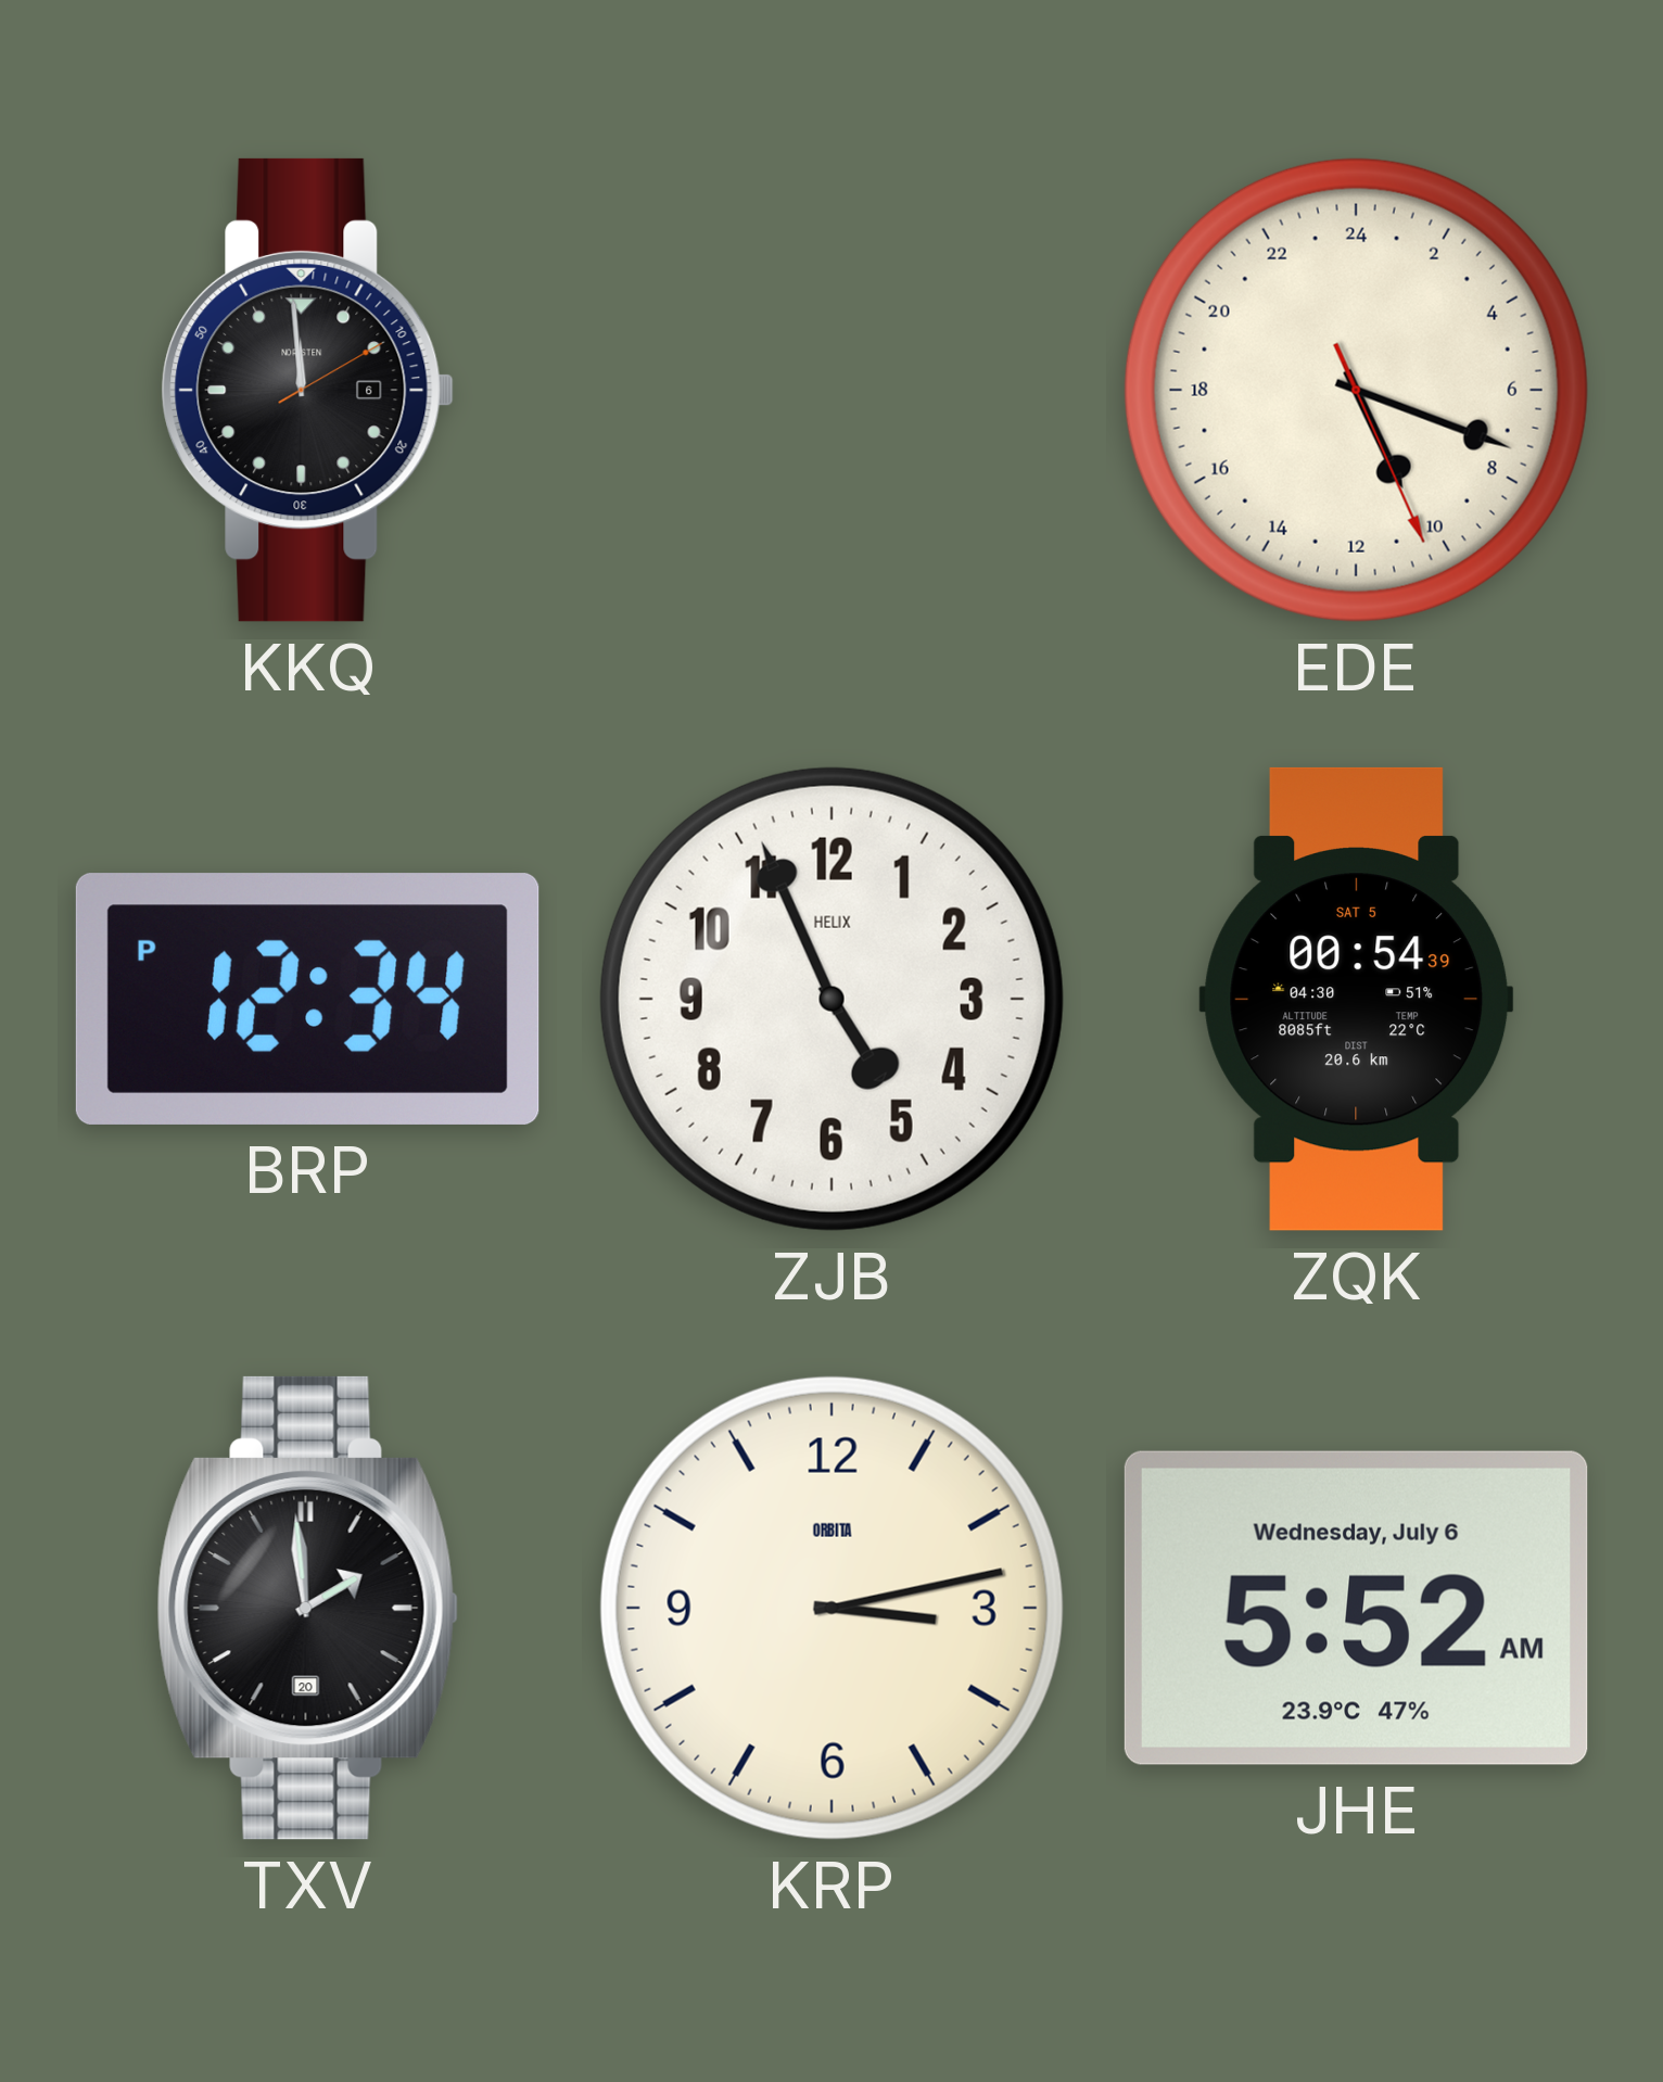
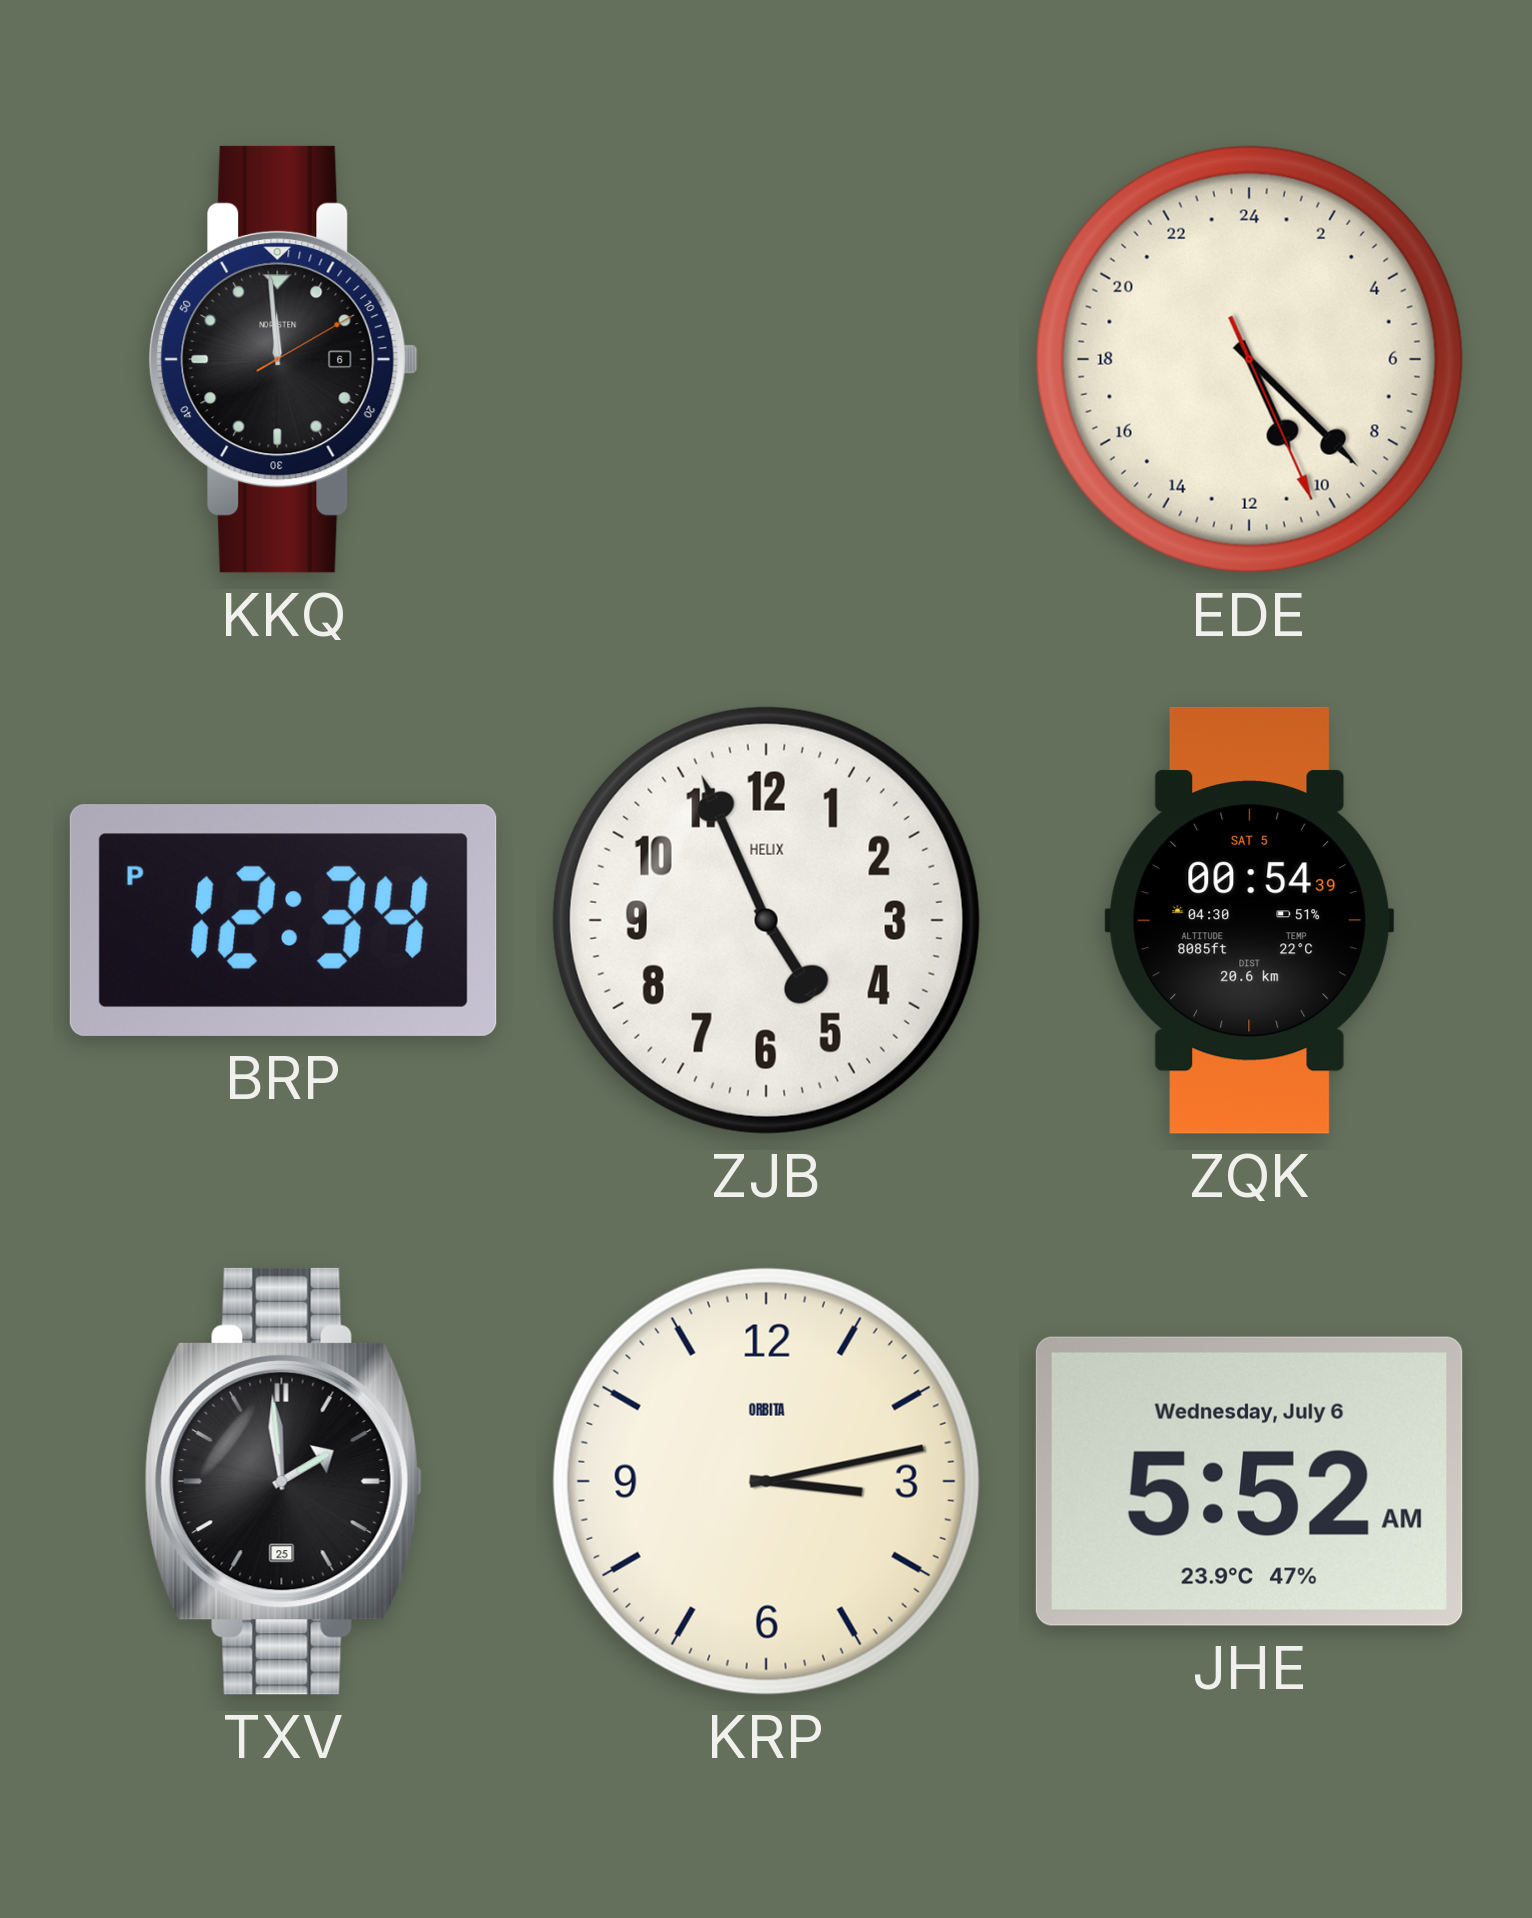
EDE: 10:18 -> 10:22
TXV date: 20 -> 25
